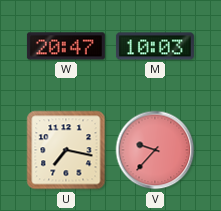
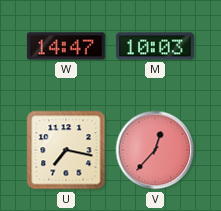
W: 20:47 -> 14:47
V: 9:37 -> 12:37
